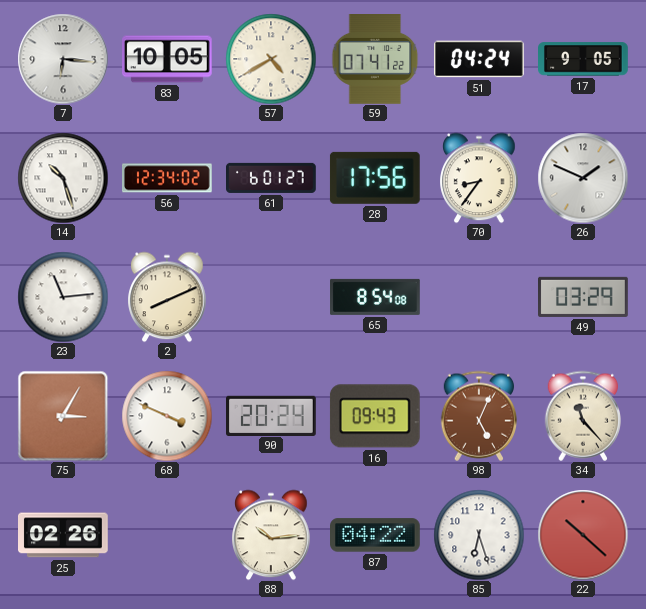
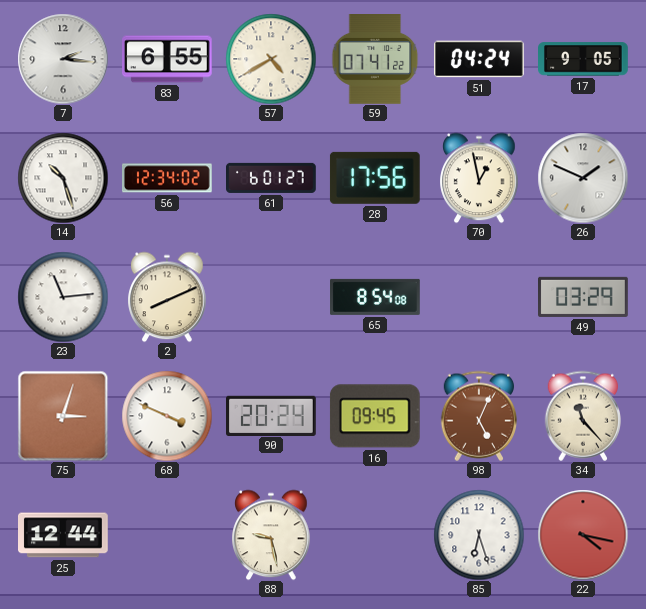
7: 6:16 -> 2:16
83: 10:05 -> 6:55
70: 8:36 -> 12:58
75: 3:05 -> 3:03
16: 09:43 -> 09:45
25: 02:26 -> 12:44
88: 10:14 -> 9:28
87: 04:22 -> none
22: 10:22 -> 4:17
